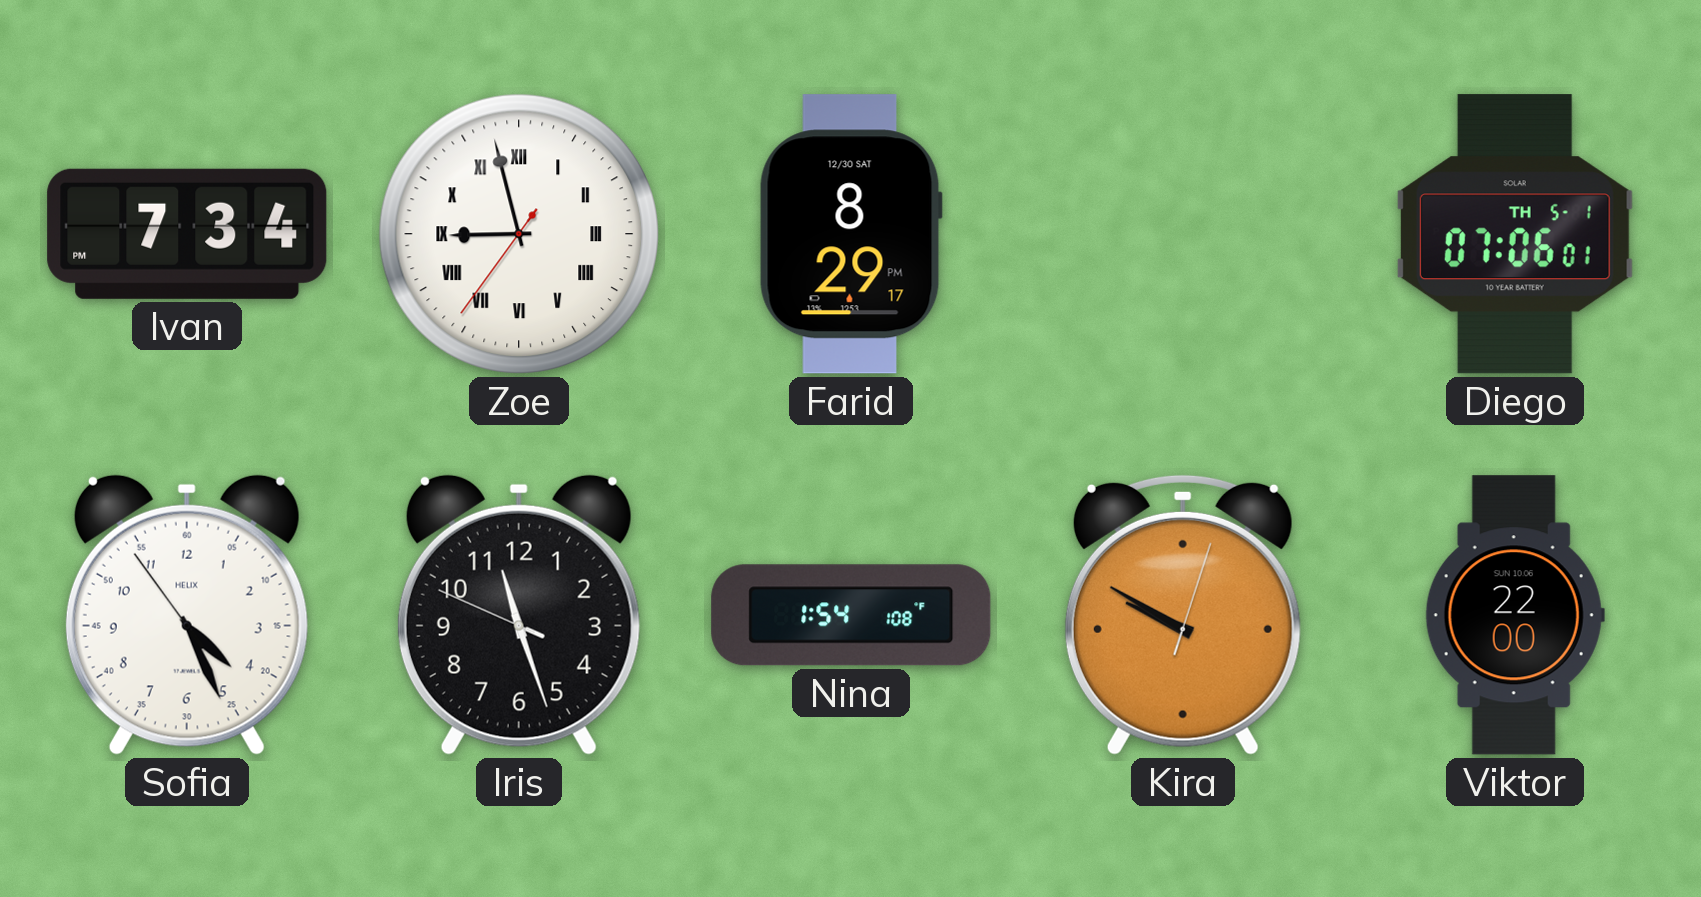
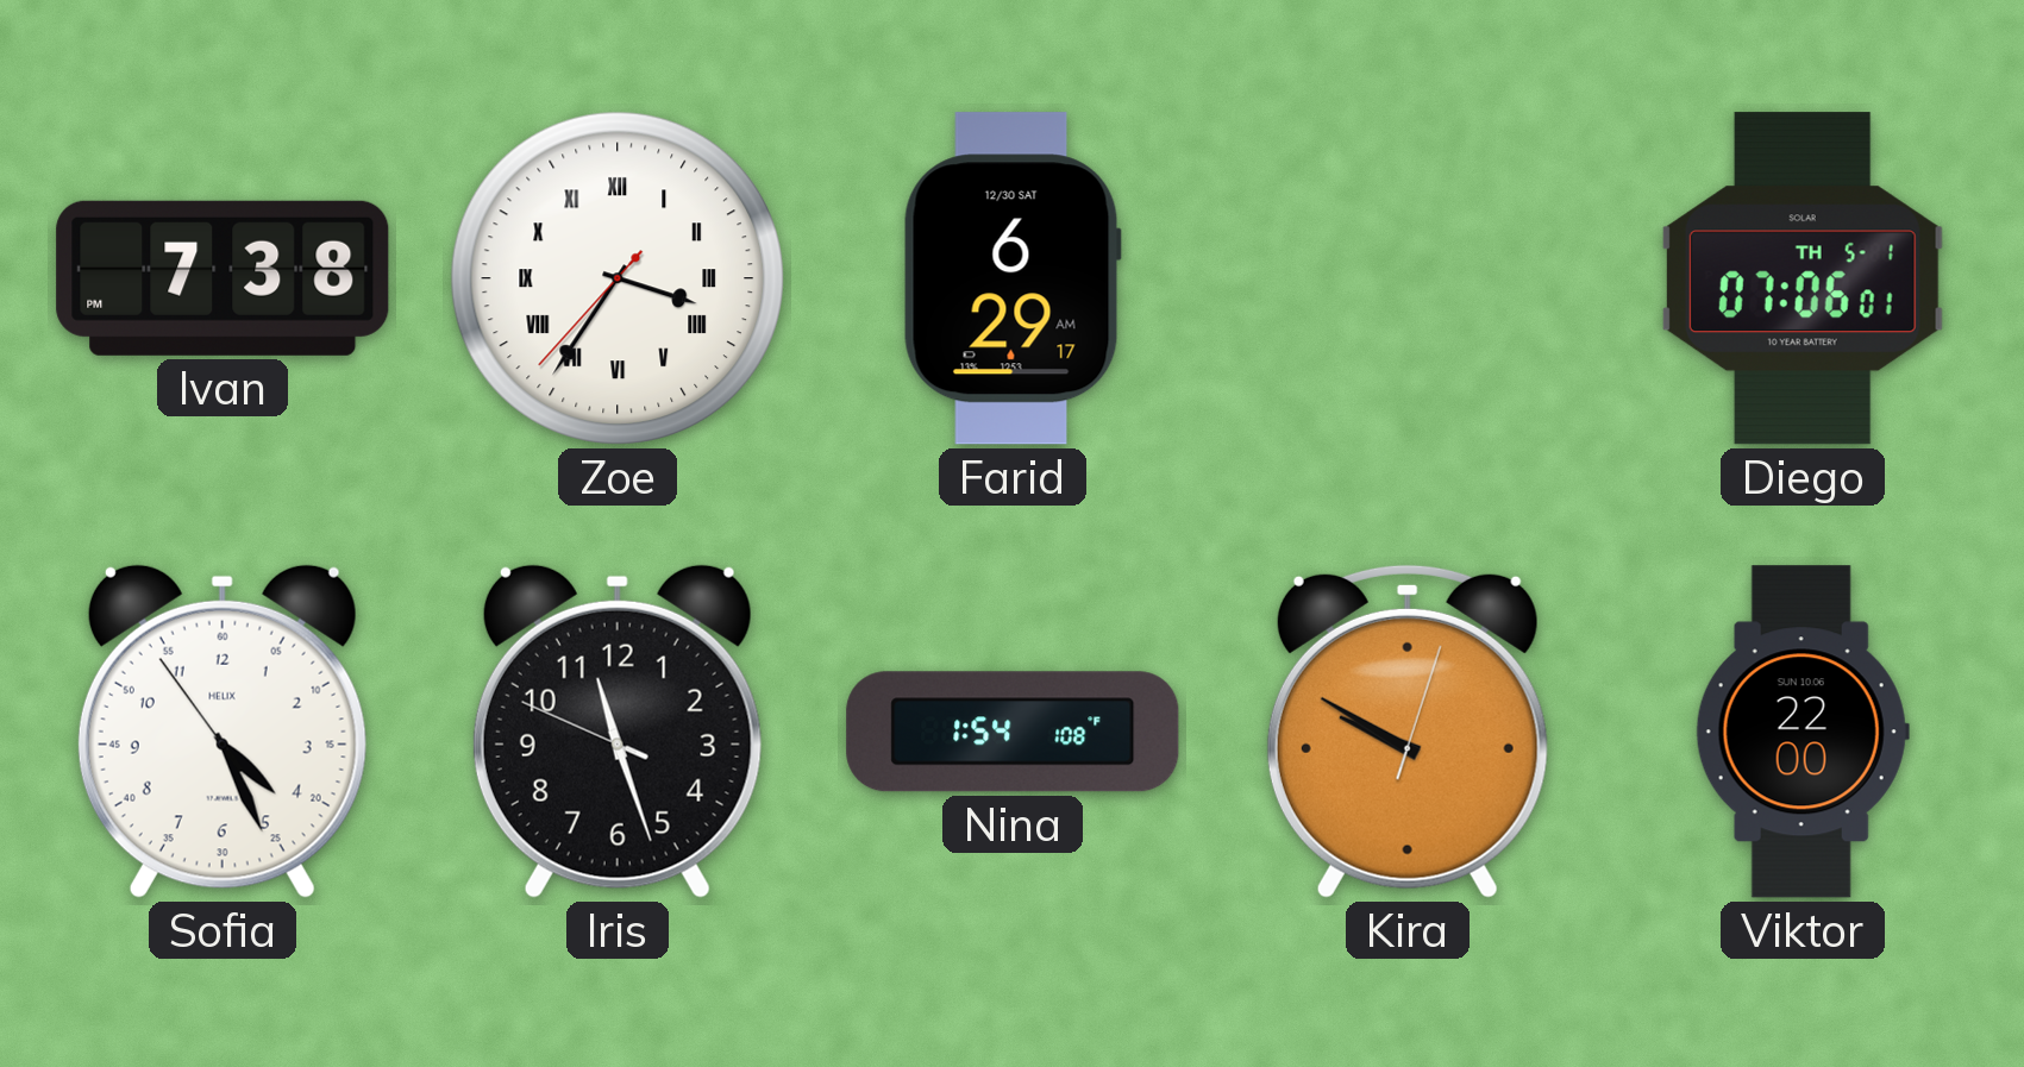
Ivan: 7:34 -> 7:38
Zoe: 8:57 -> 3:35
Farid: 8:29 -> 6:29
